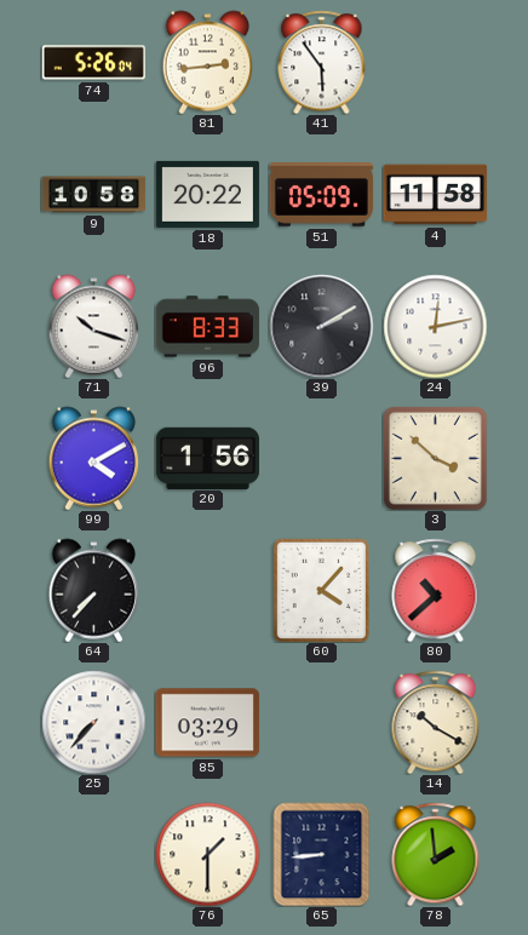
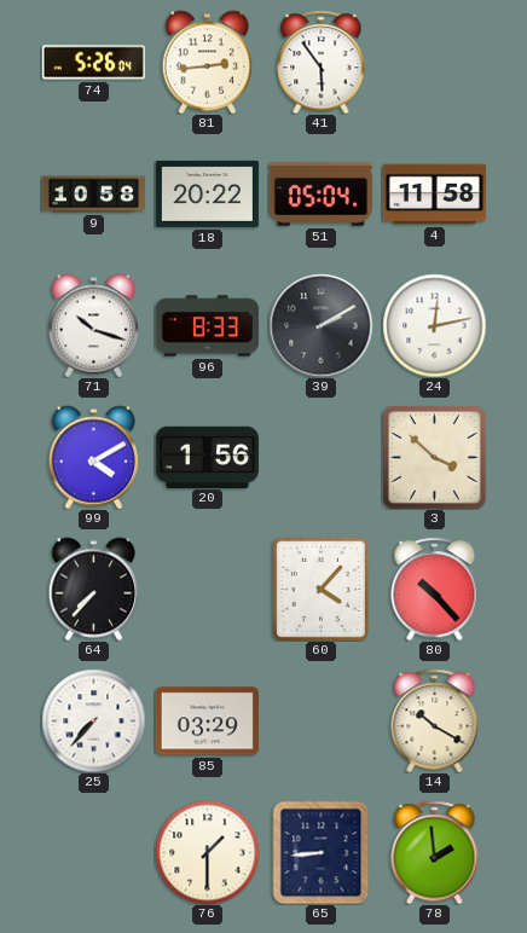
51: 05:09 -> 05:04
80: 10:38 -> 10:23
